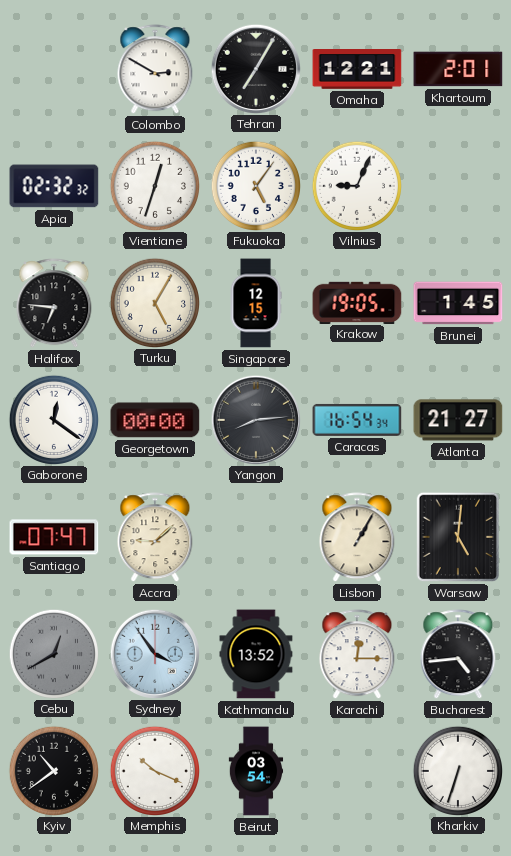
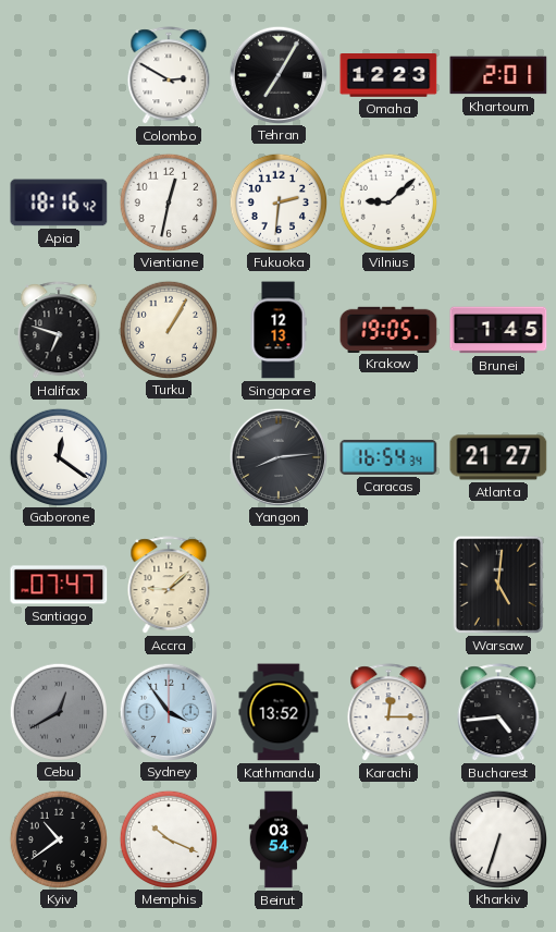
Omaha: 12:21 -> 12:23
Apia: 02:32 -> 18:16
Vientiane: 12:33 -> 12:32
Fukuoka: 5:06 -> 2:31
Vilnius: 9:04 -> 9:08
Halifax: 6:46 -> 6:48
Turku: 5:05 -> 1:05
Singapore: 12:15 -> 12:13
Georgetown: 00:00 -> none
Lisbon: 1:05 -> none
